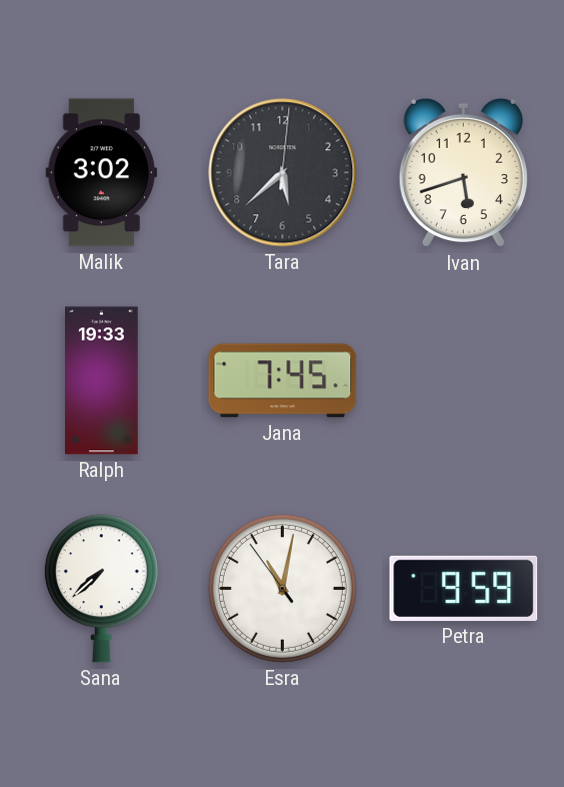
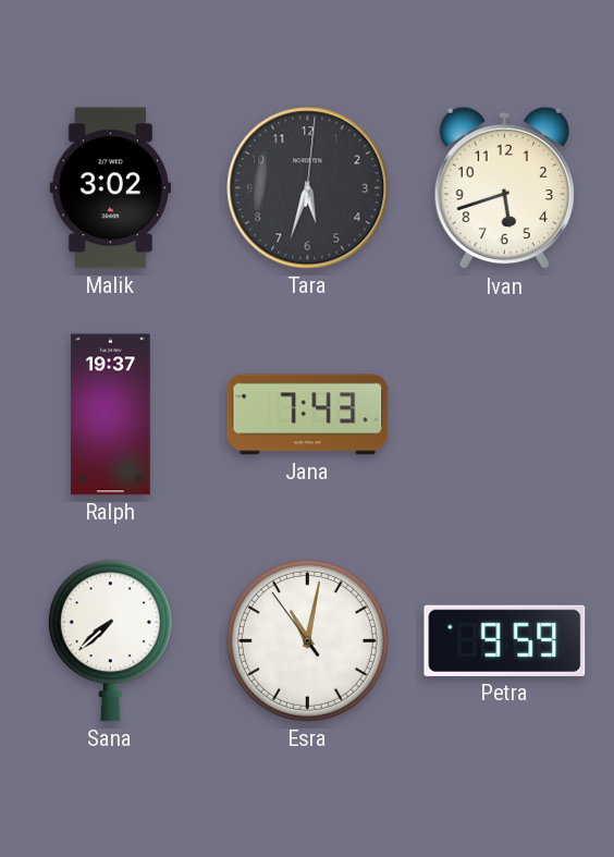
Tara: 5:38 -> 5:33
Ralph: 19:33 -> 19:37
Jana: 7:45 -> 7:43
